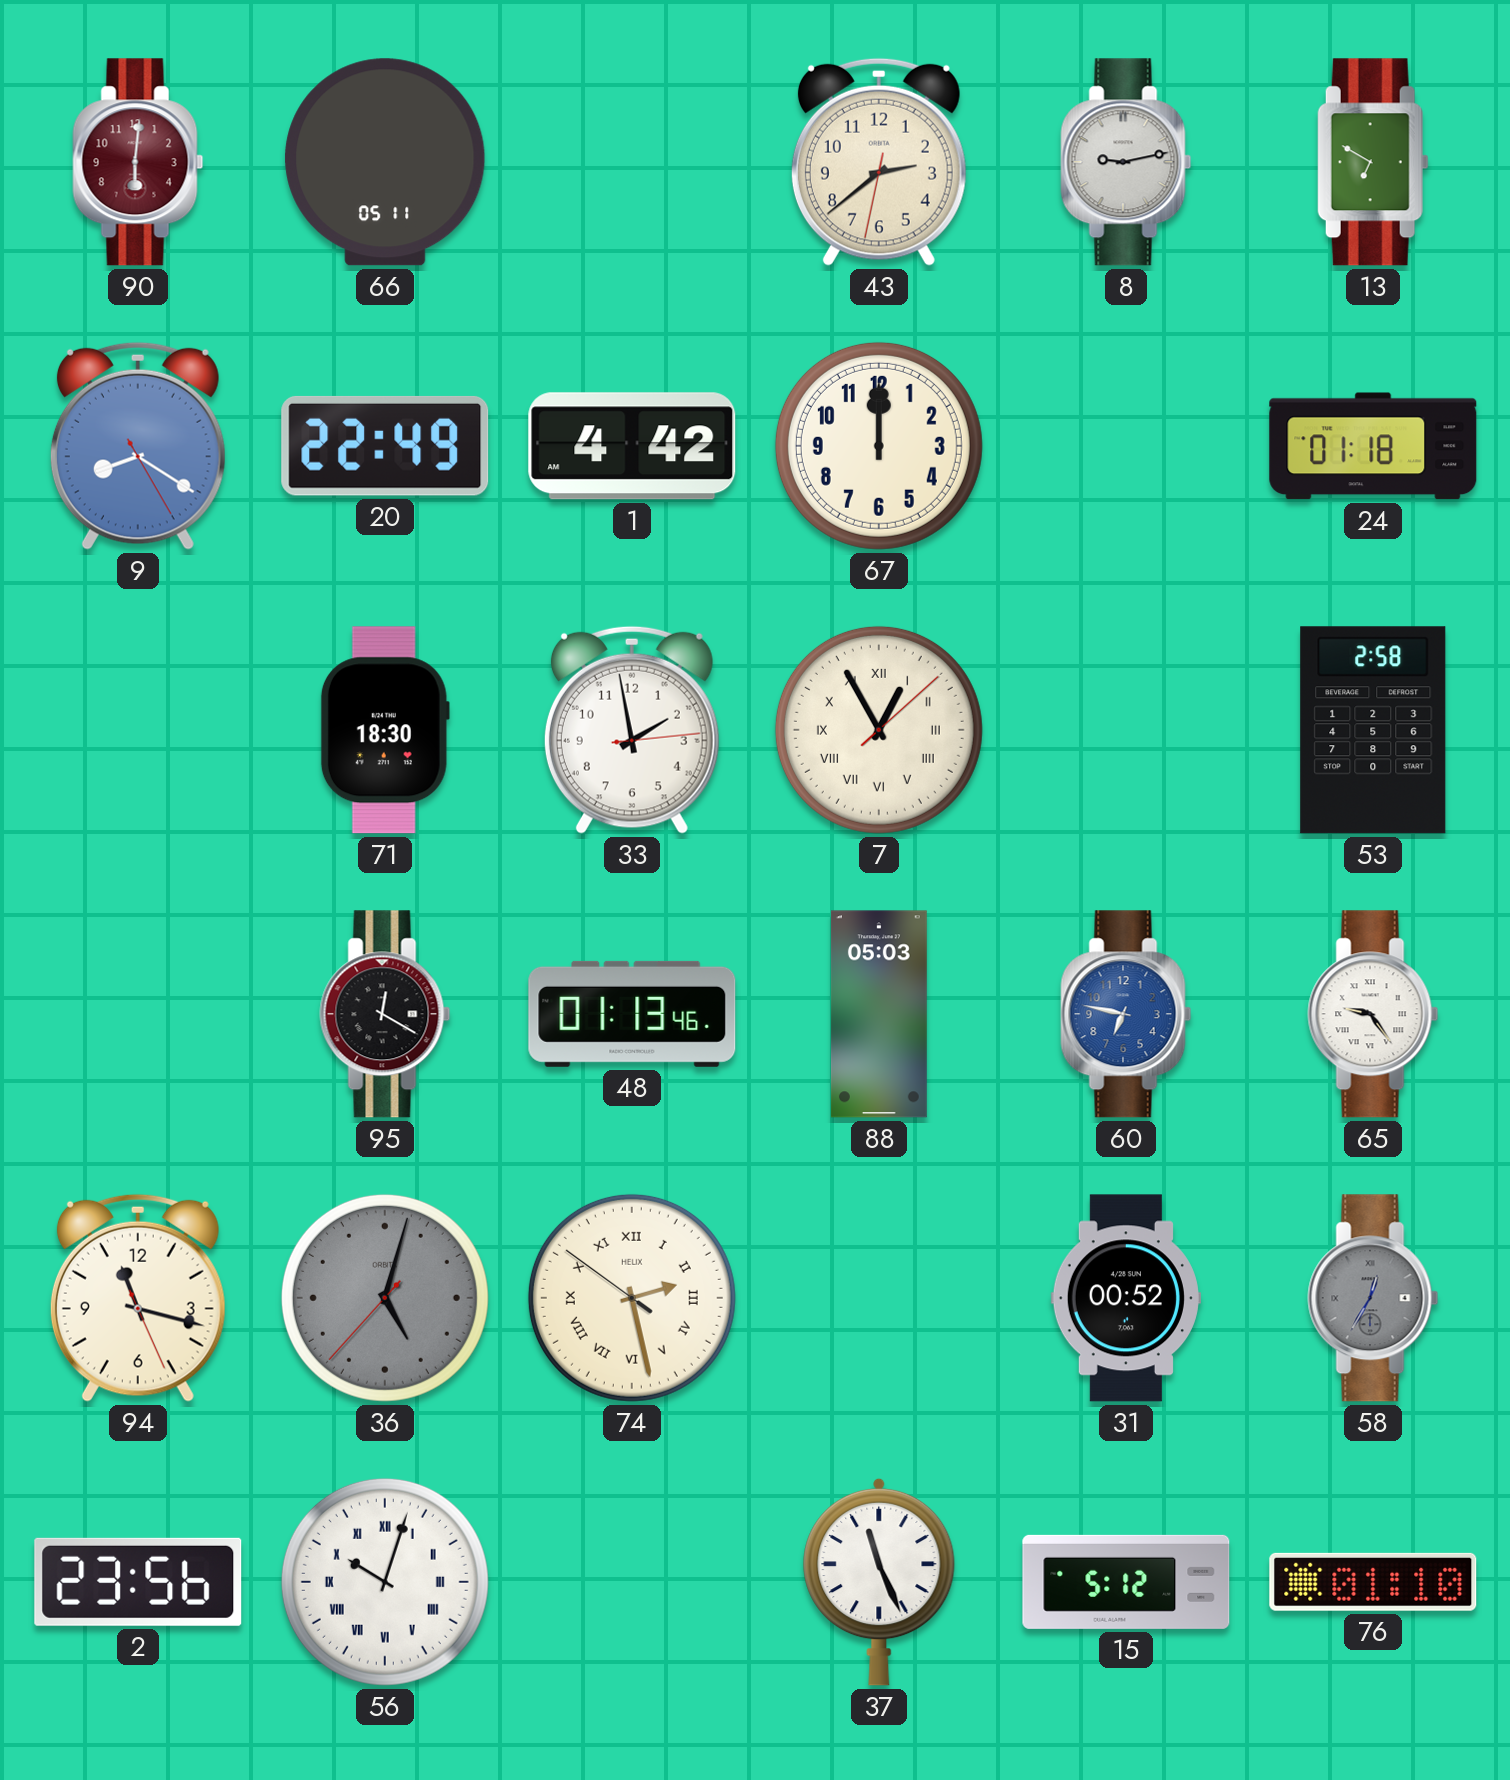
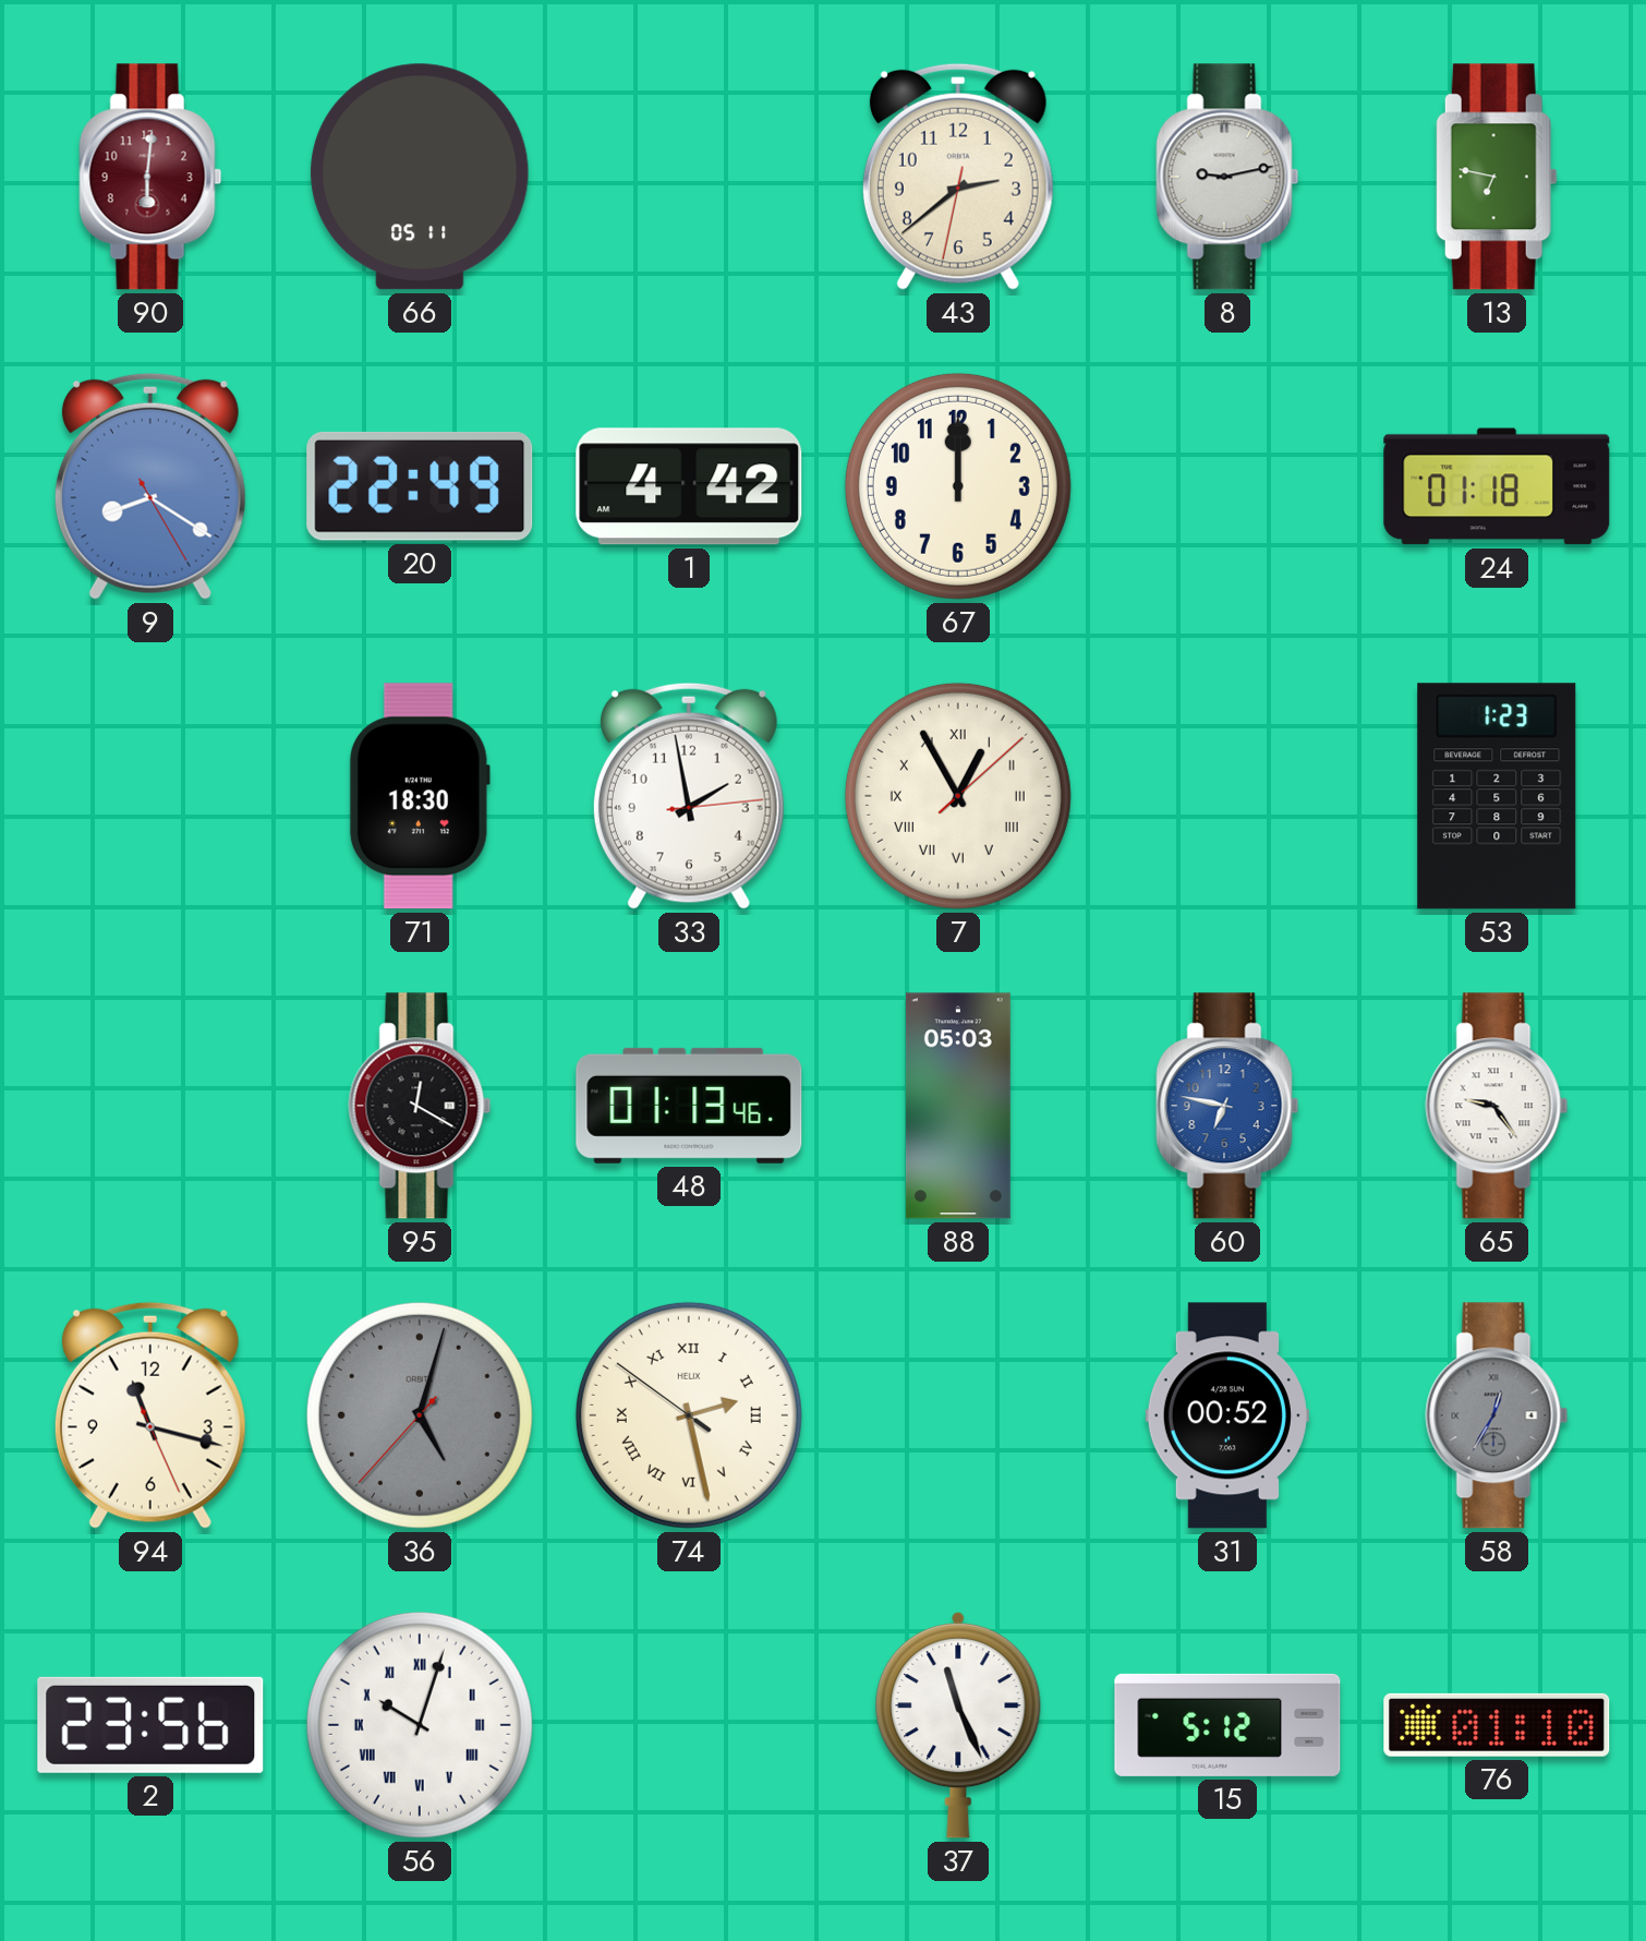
13: 6:50 -> 6:47
53: 2:58 -> 1:23
